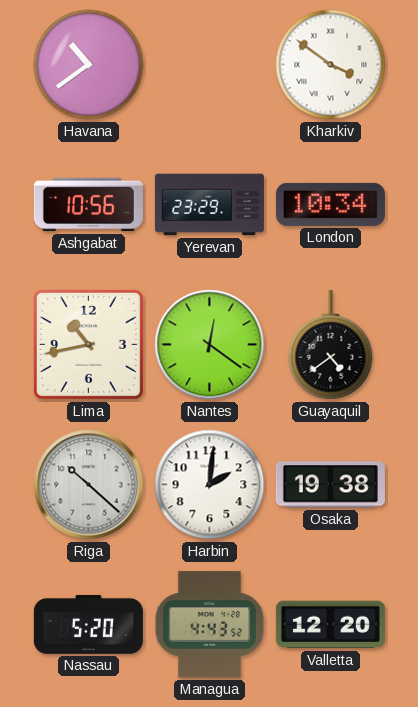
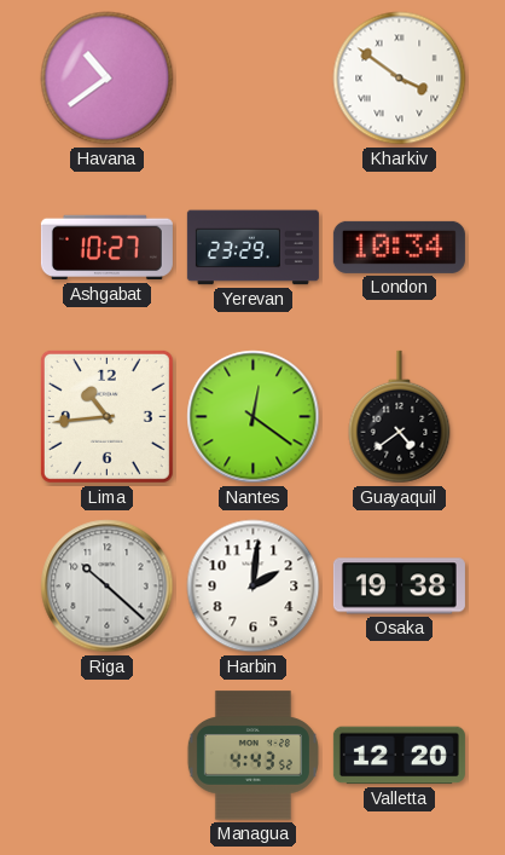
Ashgabat: 10:56 -> 10:27
Lima: 10:43 -> 10:44
Nassau: 5:20 -> none
